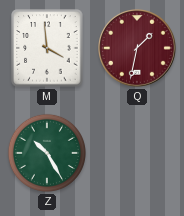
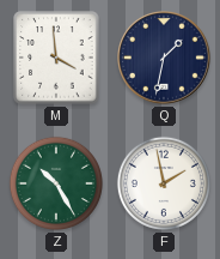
Q dial: burgundy -> navy
F: none -> 1:58
